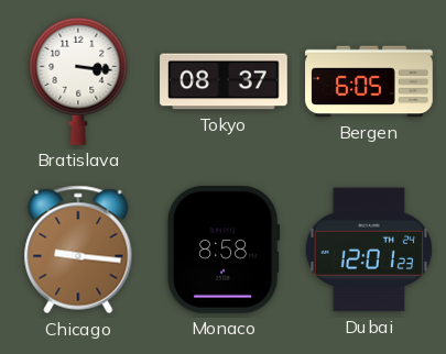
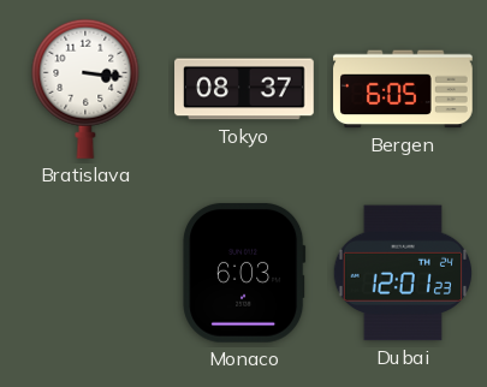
Chicago: 9:16 -> none
Monaco: 8:58 -> 6:03
